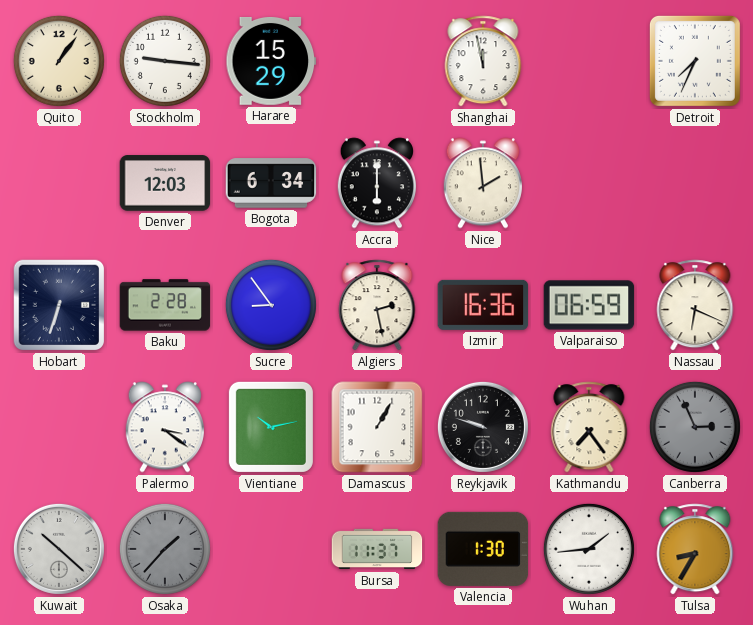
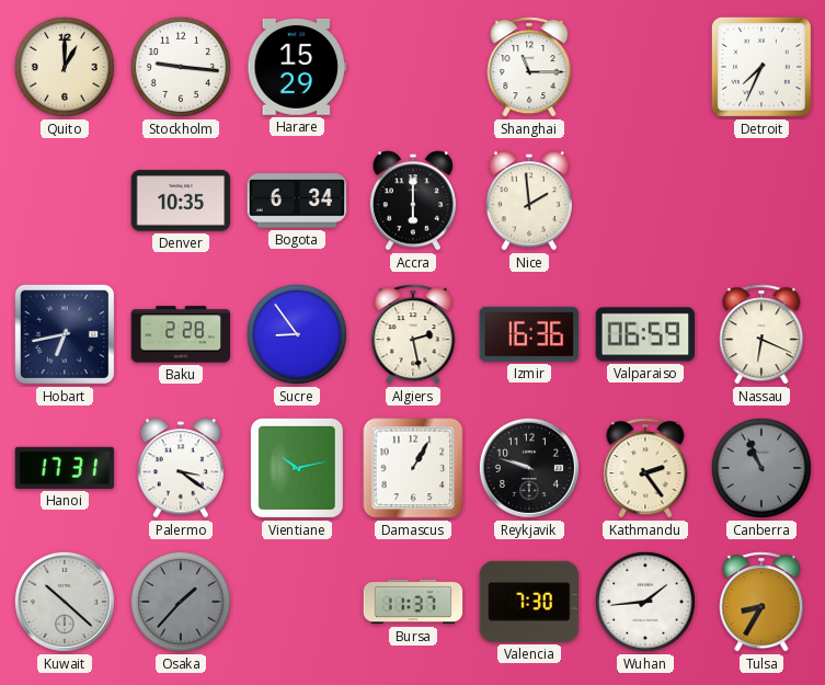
Quito: 1:06 -> 1:00
Shanghai: 11:58 -> 11:15
Denver: 12:03 -> 10:35
Hobart: 6:33 -> 6:43
Hanoi: none -> 17:31
Kathmandu: 7:24 -> 2:24
Canberra: 2:56 -> 10:56
Valencia: 1:30 -> 7:30
